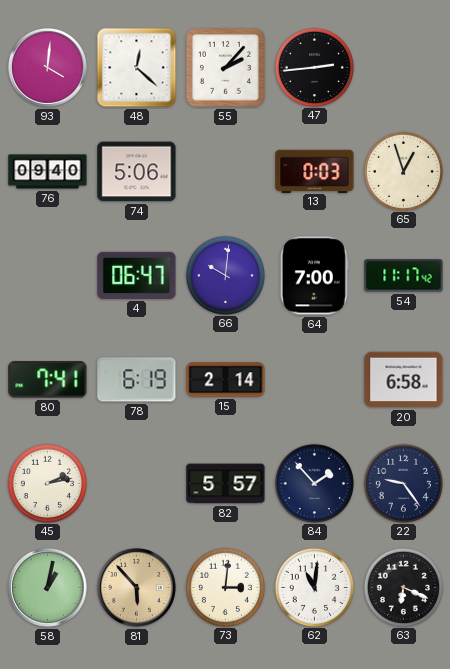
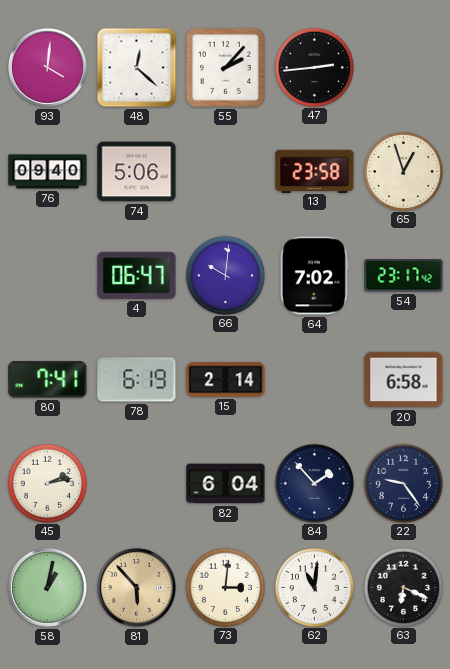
13: 0:03 -> 23:58
64: 7:00 -> 7:02
54: 11:17 -> 23:17
82: 5:57 -> 6:04
